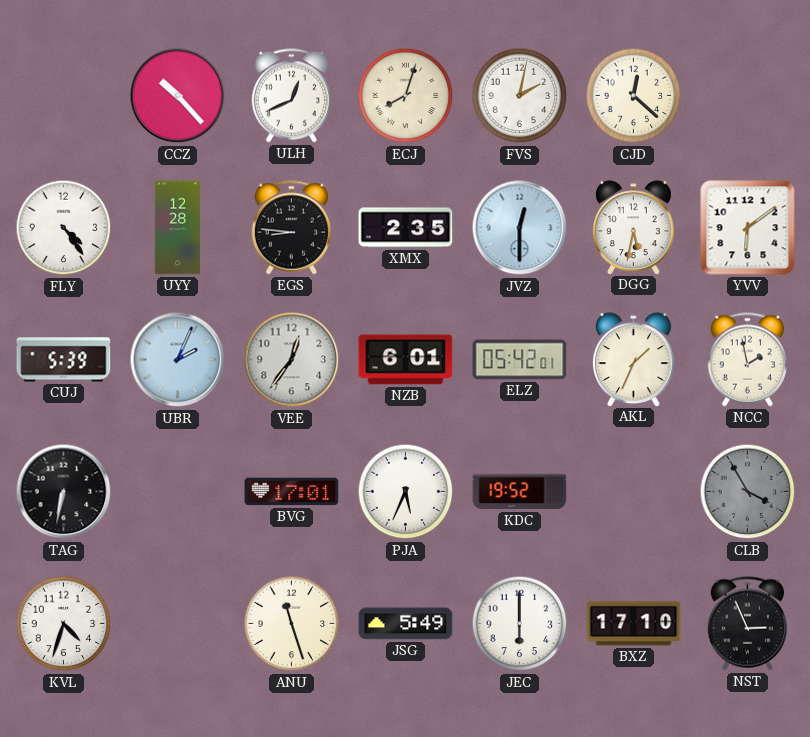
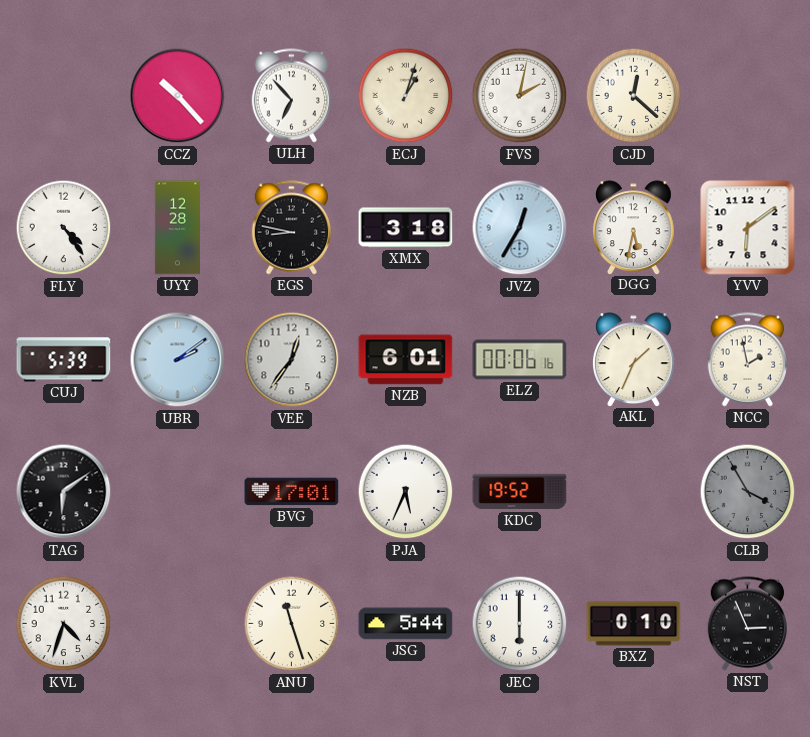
ULH: 12:41 -> 6:53
ECJ: 8:03 -> 1:03
EGS: 8:46 -> 8:47
XMX: 2:35 -> 3:18
JVZ: 12:30 -> 12:35
UBR: 2:04 -> 2:09
ELZ: 05:42 -> 00:06
TAG: 6:32 -> 6:09
JSG: 5:49 -> 5:44
BXZ: 17:10 -> 0:10
